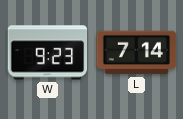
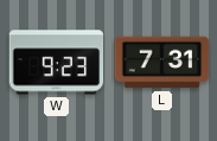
L: 7:14 -> 7:31
